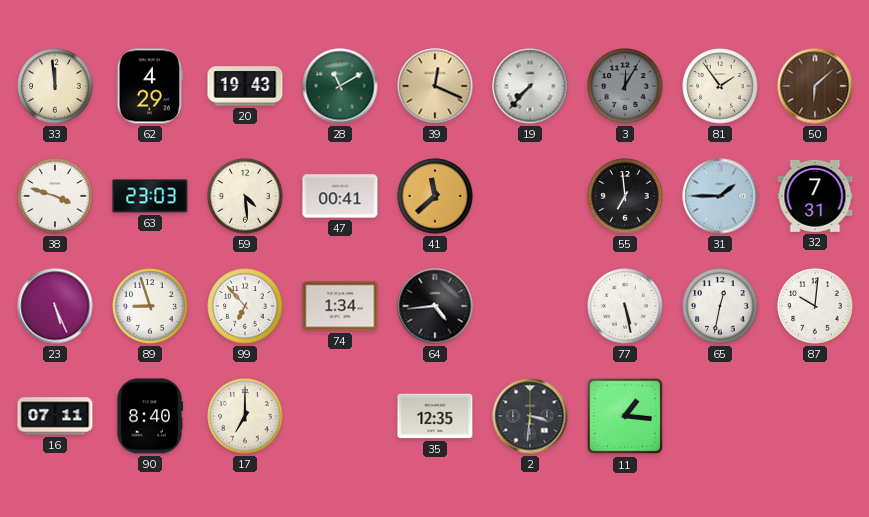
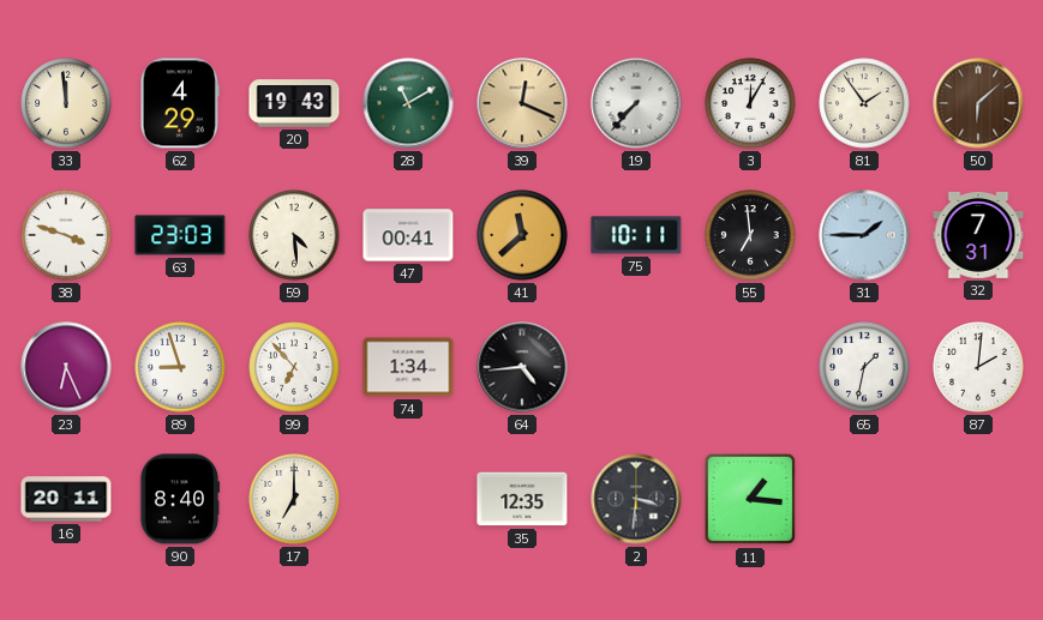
3 dial: grey -> white
75: none -> 10:11
23: 5:26 -> 6:26
77: 5:28 -> none
65: 12:32 -> 1:32
87: 10:01 -> 2:01
16: 07:11 -> 20:11
